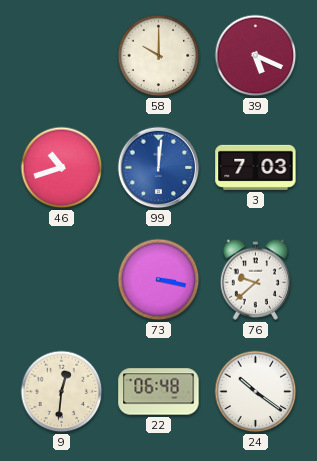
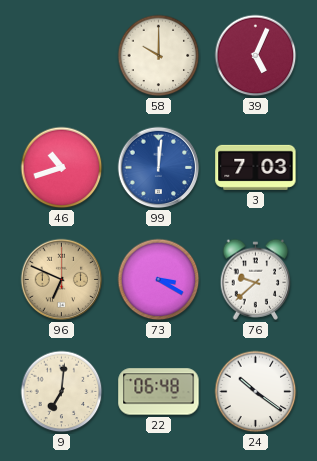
39: 5:19 -> 5:04
96: none -> 6:49
73: 3:17 -> 3:20
9: 12:31 -> 7:01
